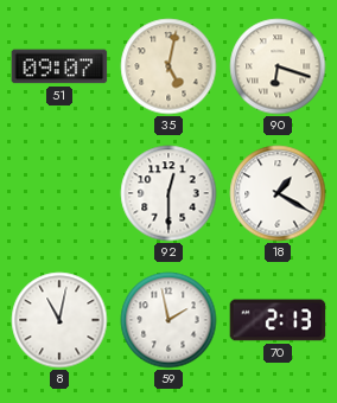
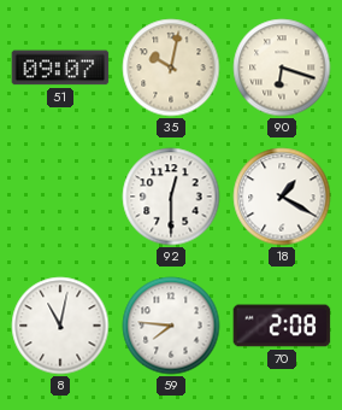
35: 5:02 -> 10:02
59: 1:58 -> 7:46
70: 2:13 -> 2:08
